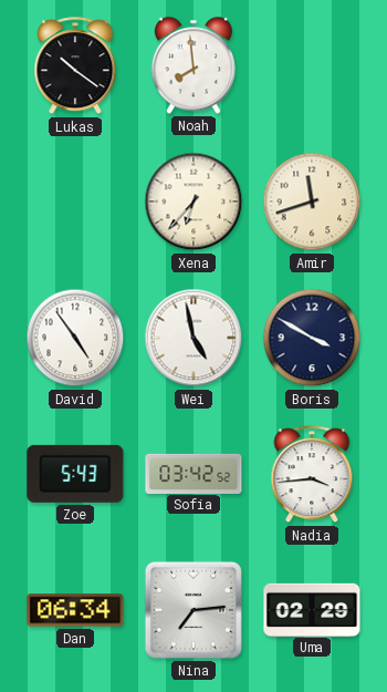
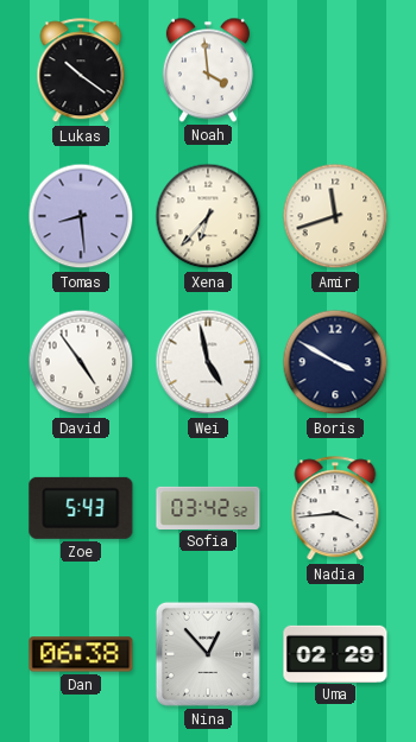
Noah: 7:59 -> 3:59
Tomas: none -> 8:29
Dan: 06:34 -> 06:38
Nina: 7:14 -> 12:53
